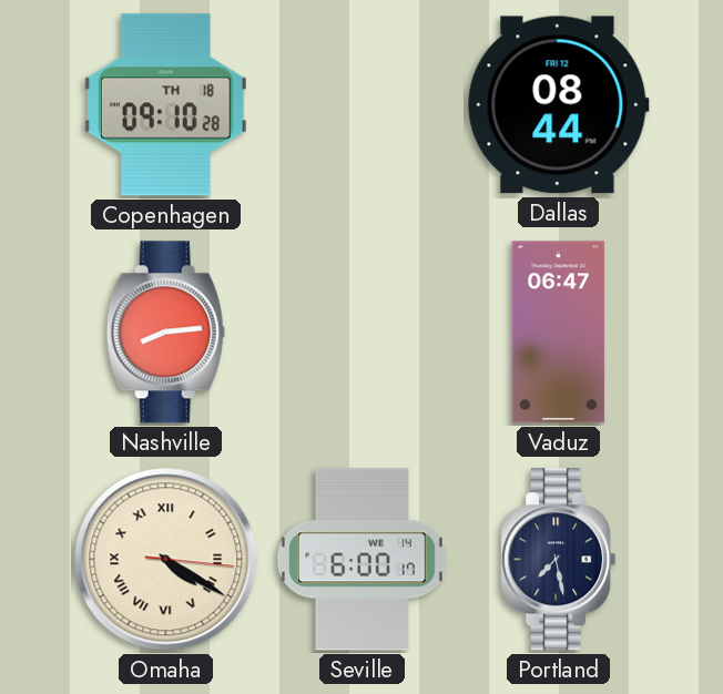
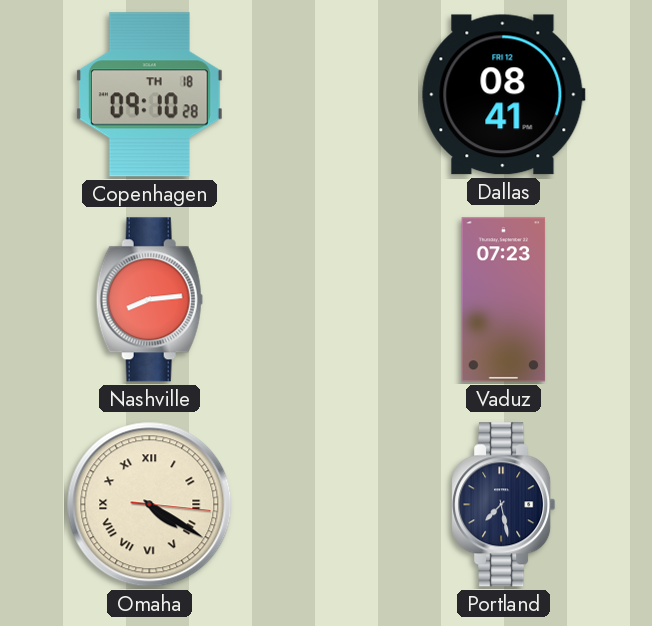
Dallas: 08:44 -> 08:41
Vaduz: 06:47 -> 07:23
Seville: 6:00 -> none
